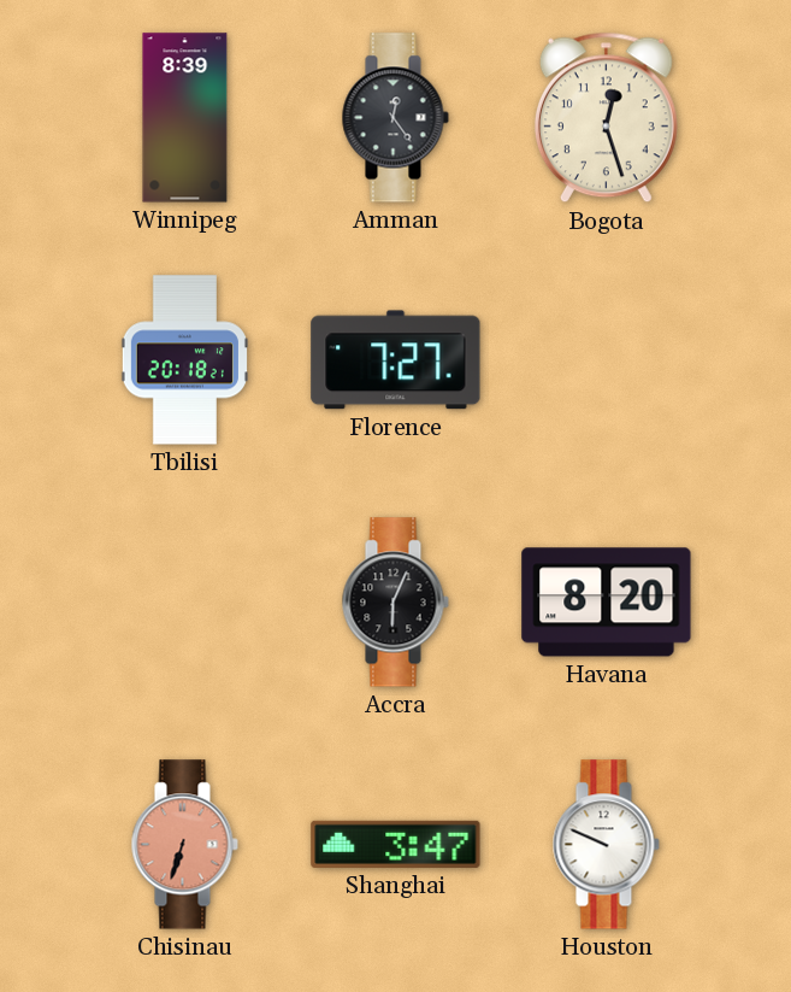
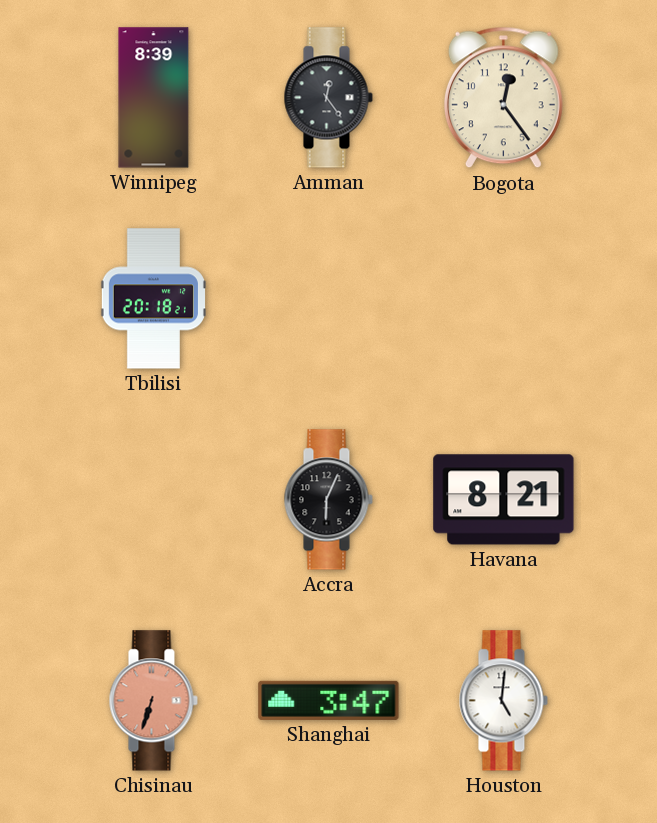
Bogota: 12:27 -> 12:24
Florence: 7:27 -> none
Havana: 8:20 -> 8:21
Houston: 9:49 -> 5:01
